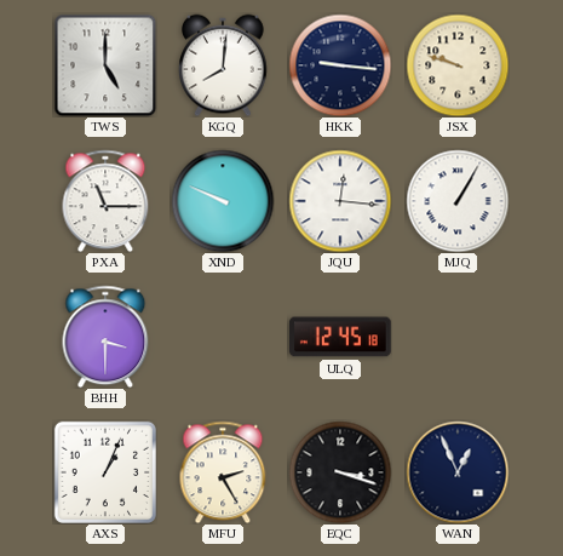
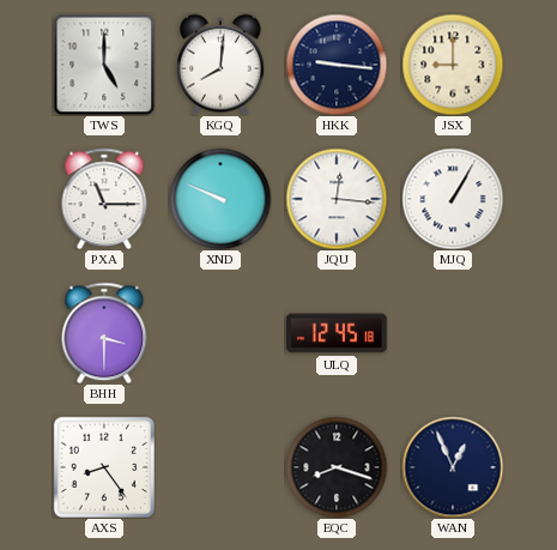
JSX: 9:48 -> 9:00
AXS: 1:04 -> 8:24
MFU: 2:25 -> none
EQC: 3:18 -> 8:18
